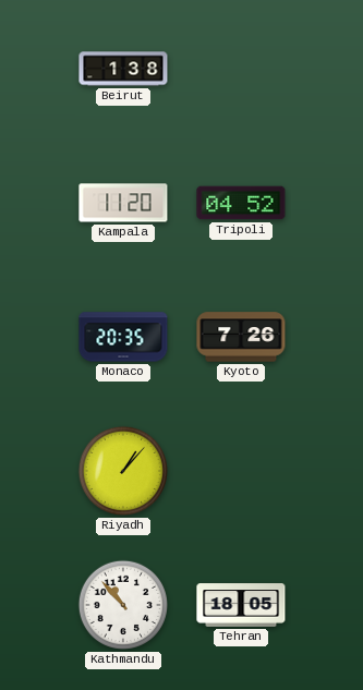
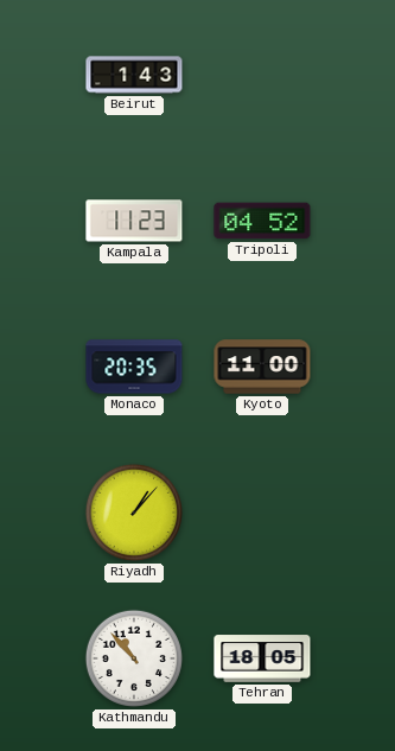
Beirut: 1:38 -> 1:43
Kampala: 11:20 -> 11:23
Kyoto: 7:26 -> 11:00
